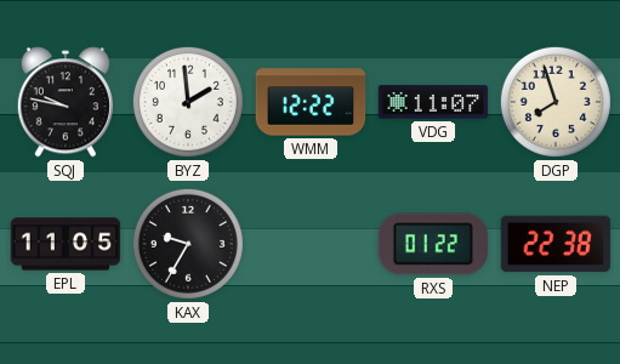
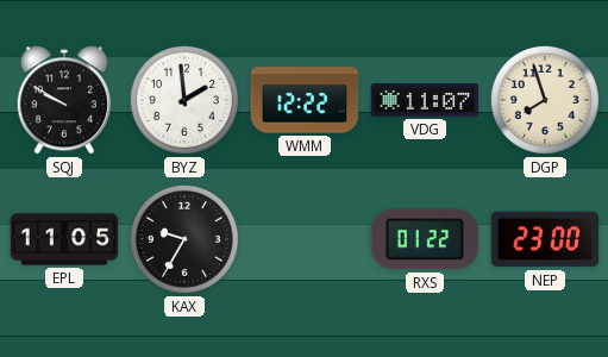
SQJ: 9:47 -> 9:50
NEP: 22:38 -> 23:00
